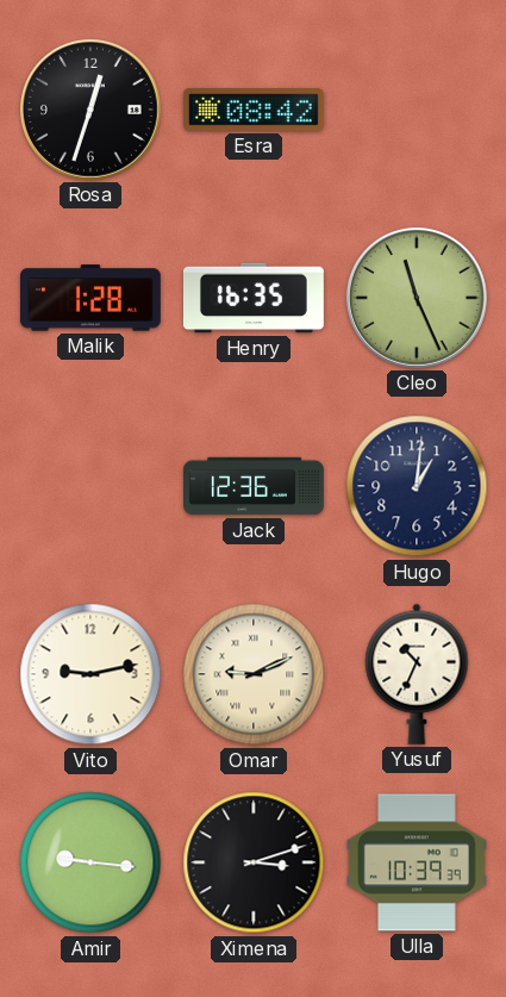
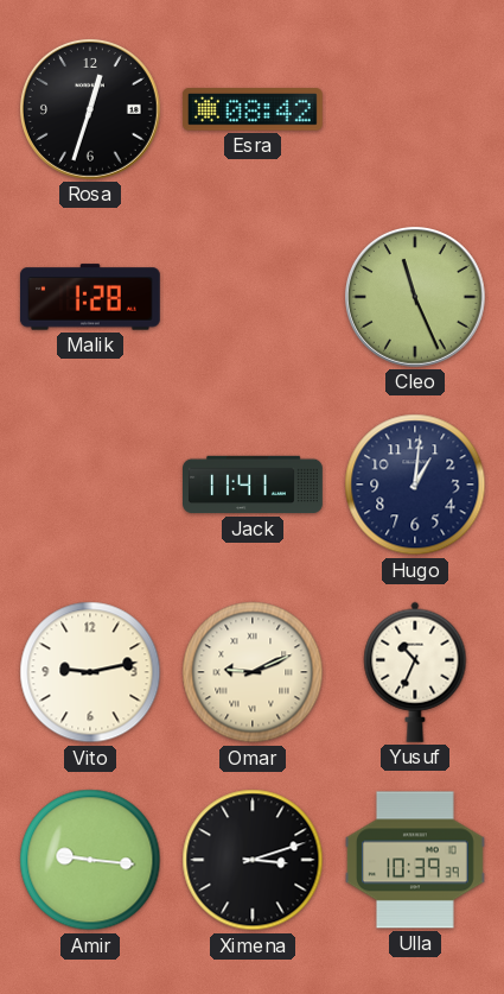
Henry: 16:35 -> none
Jack: 12:36 -> 11:41
